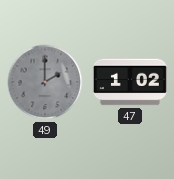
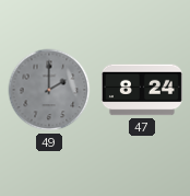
47: 1:02 -> 8:24
